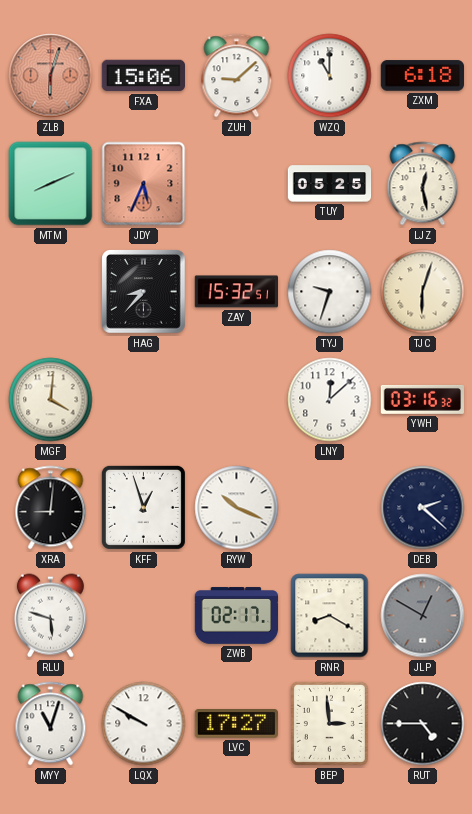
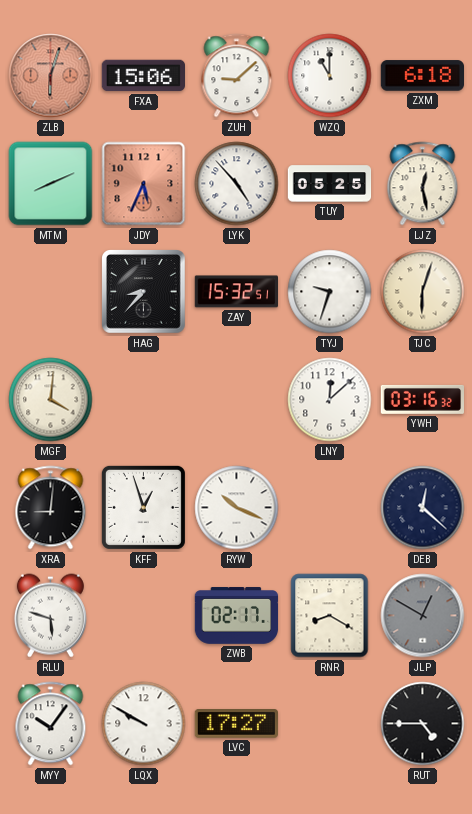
LYK: none -> 4:53
DEB: 2:22 -> 12:22
MYY: 11:03 -> 10:06
BEP: 2:59 -> none
